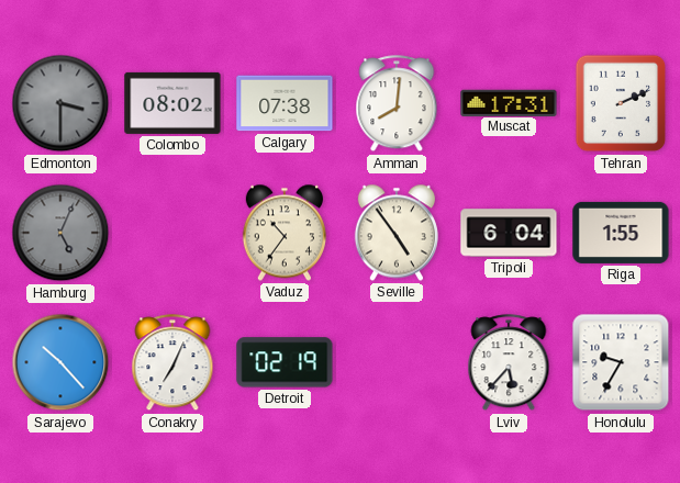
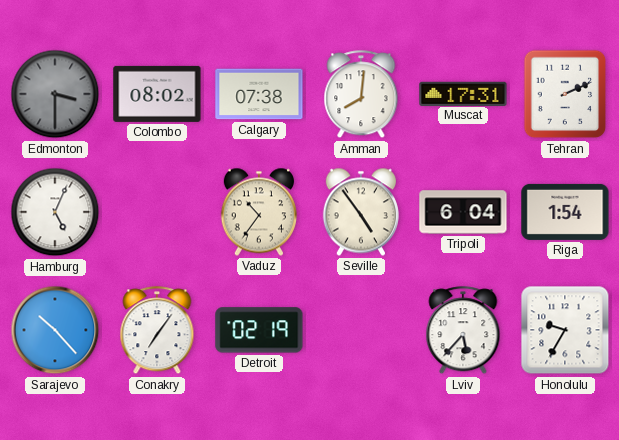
Hamburg dial: grey -> white
Riga: 1:55 -> 1:54
Conakry: 7:04 -> 7:06
